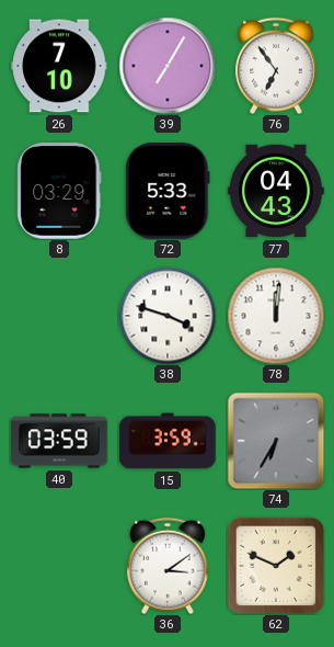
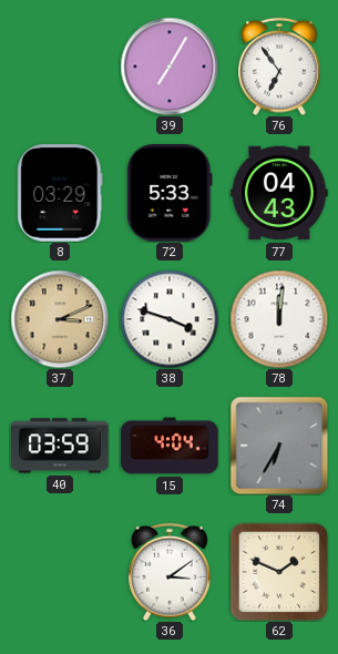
26: 7:10 -> none
37: none -> 3:11
15: 3:59 -> 4:04
